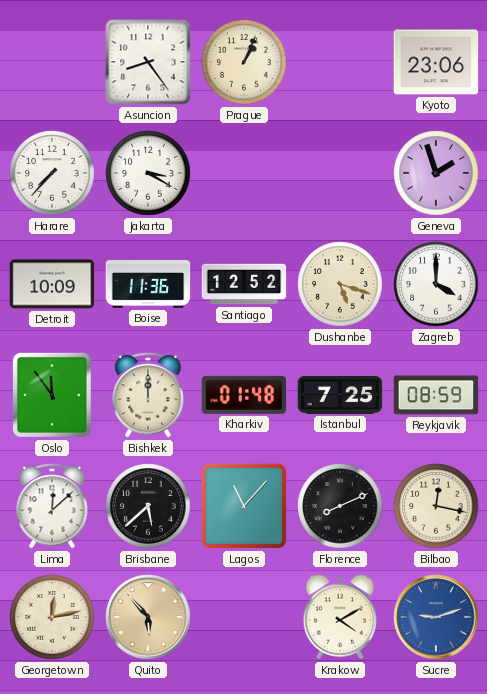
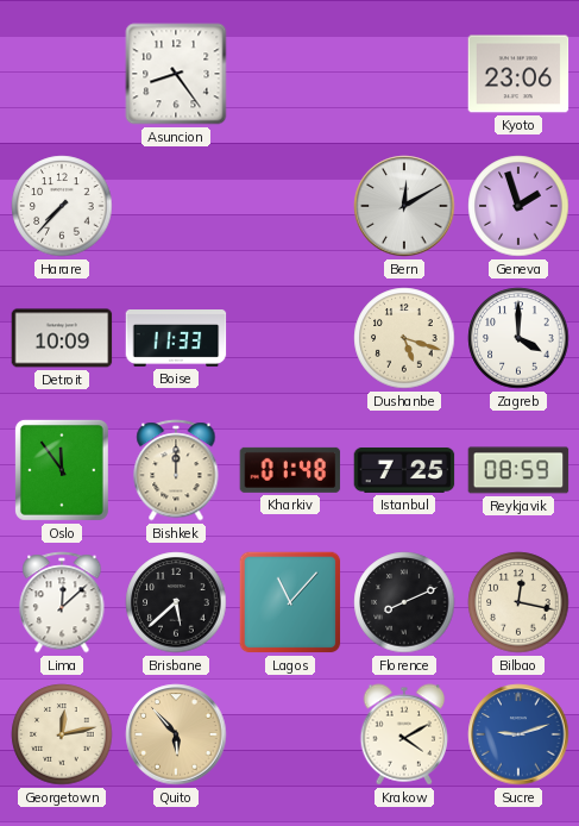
Prague: 1:04 -> none
Jakarta: 3:20 -> none
Bern: none -> 12:10
Boise: 11:36 -> 11:33
Santiago: 12:52 -> none
